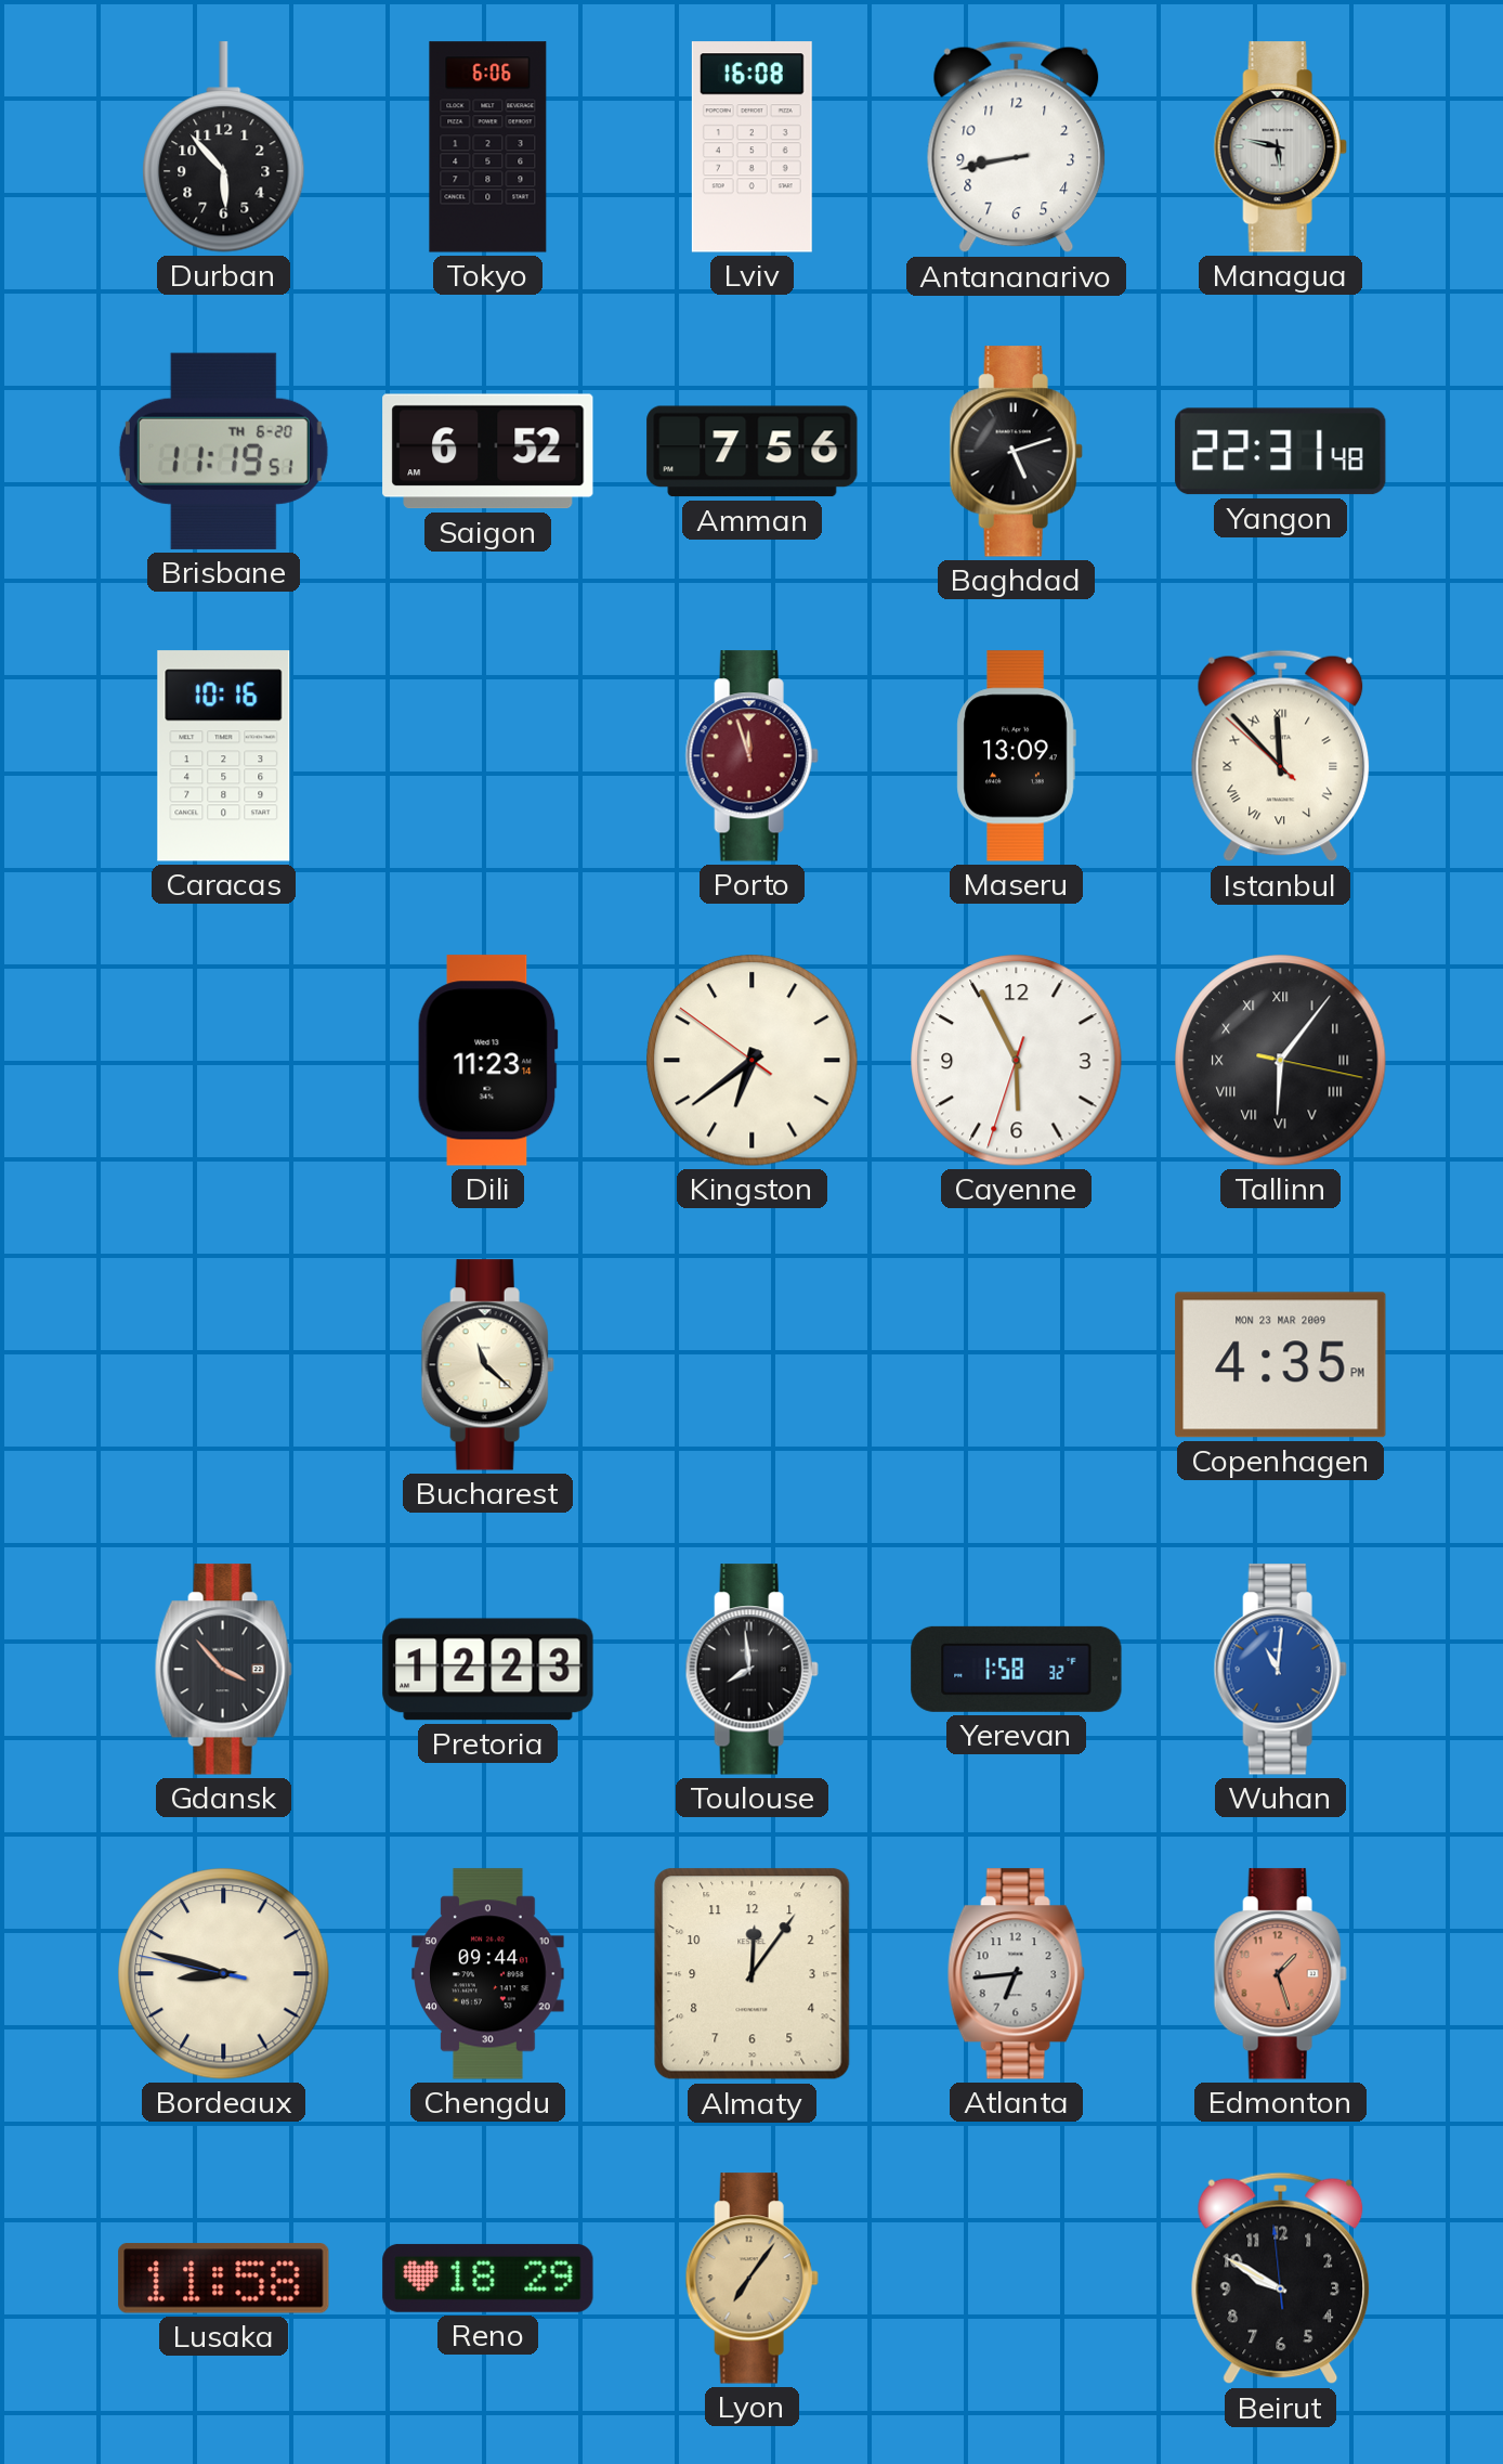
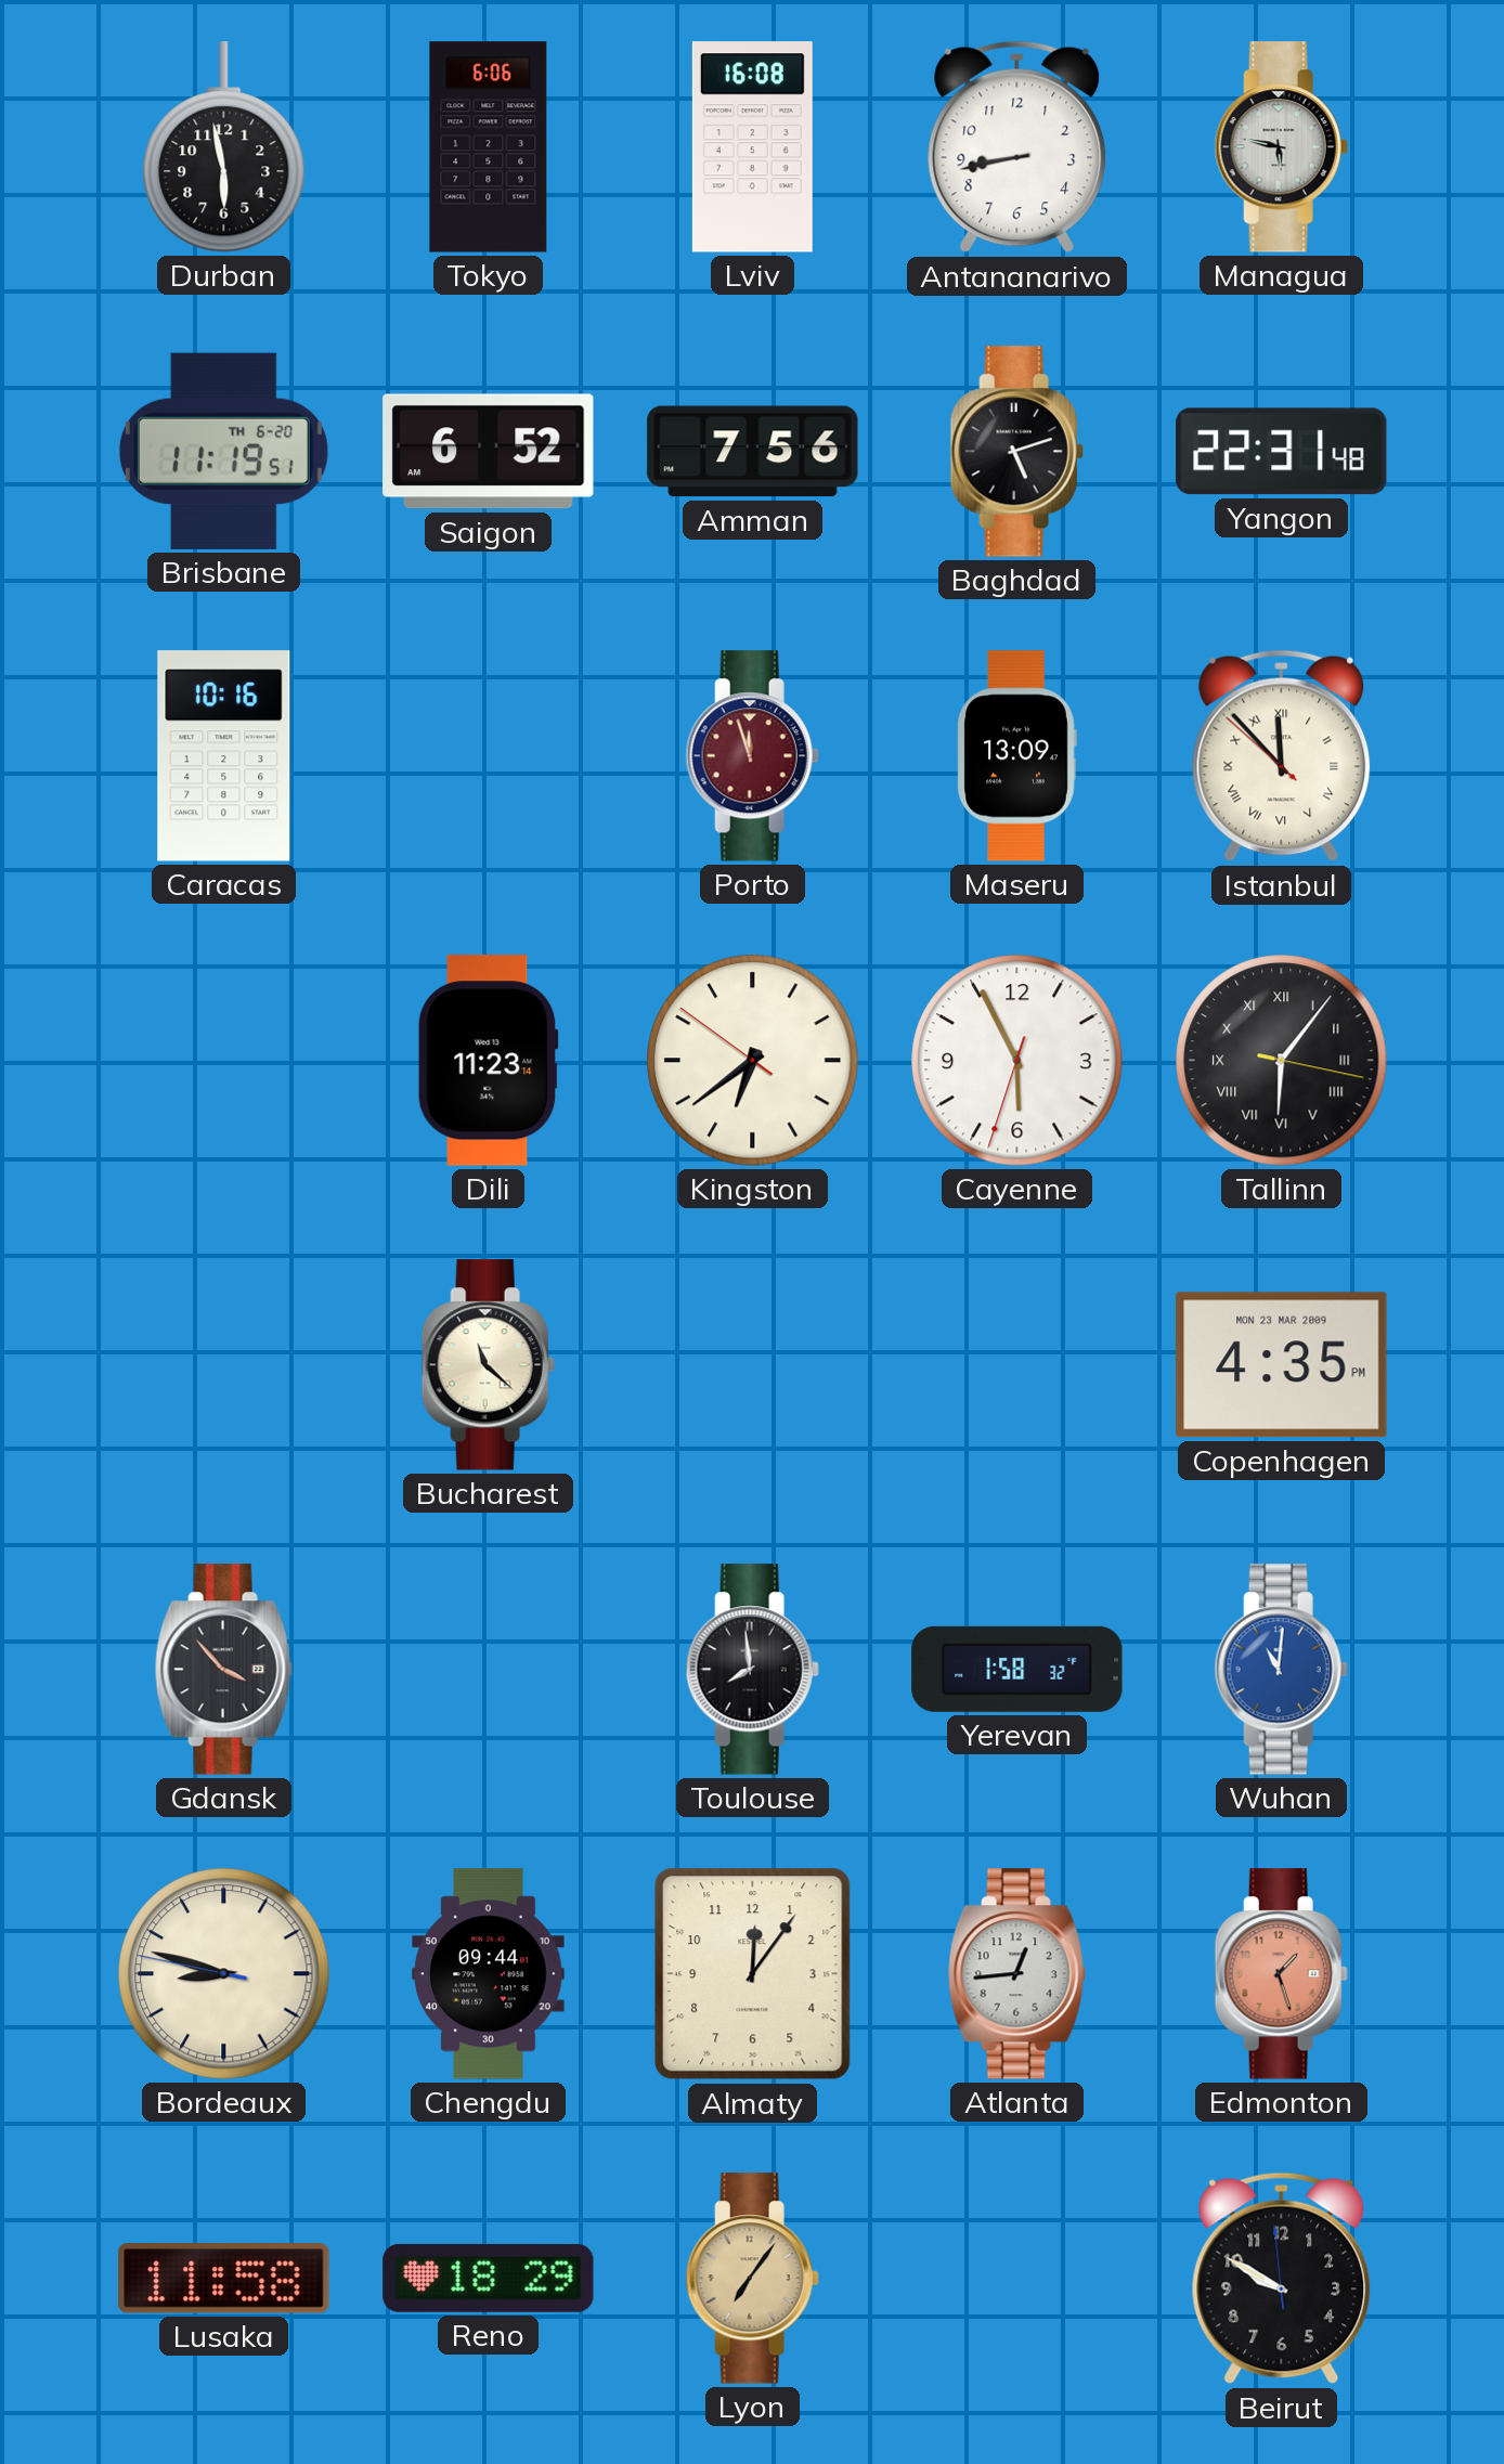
Durban: 5:53 -> 5:58
Pretoria: 12:23 -> none
Atlanta: 6:44 -> 12:44
